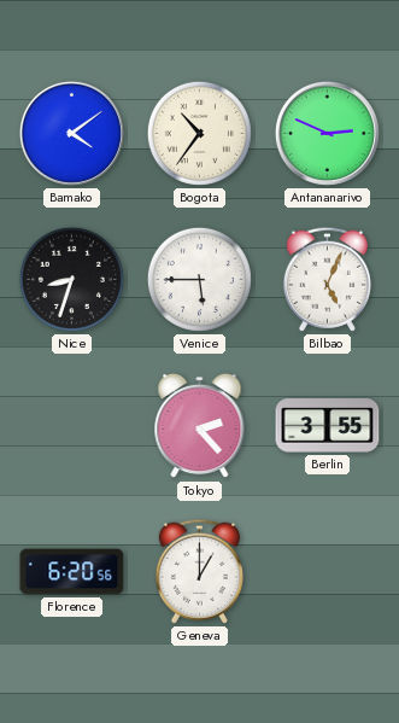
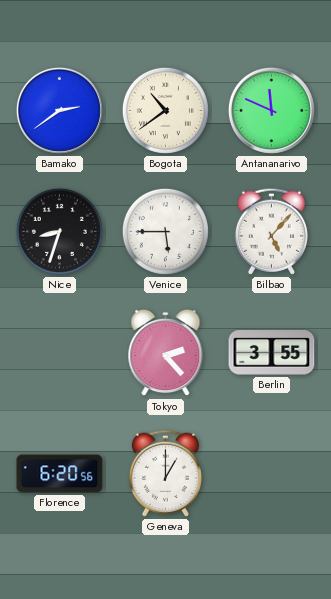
Bamako: 4:09 -> 2:39
Bogota: 10:36 -> 10:39
Antananarivo: 2:49 -> 11:49
Bilbao: 5:04 -> 5:07
